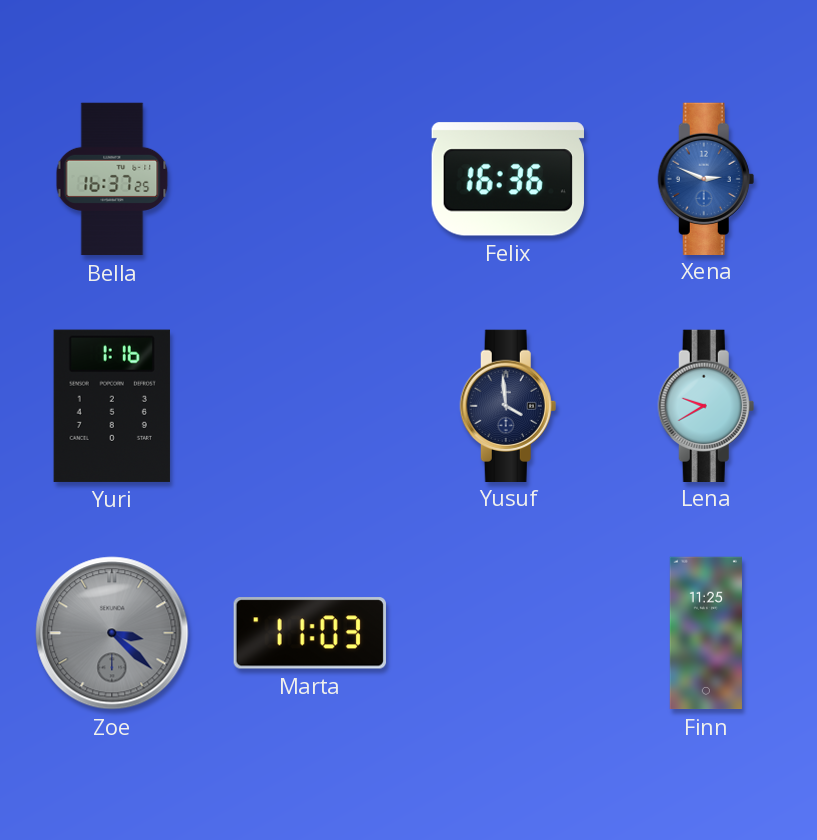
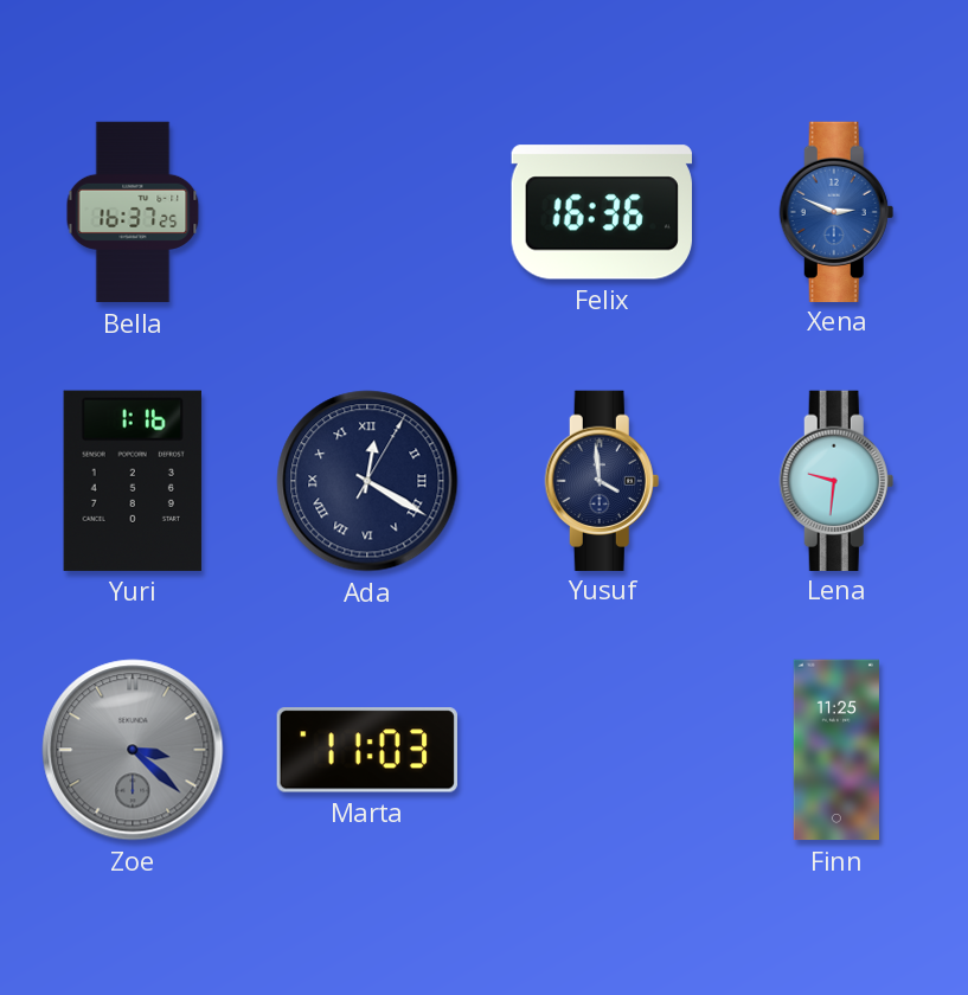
Ada: none -> 12:20
Lena: 9:40 -> 9:31
